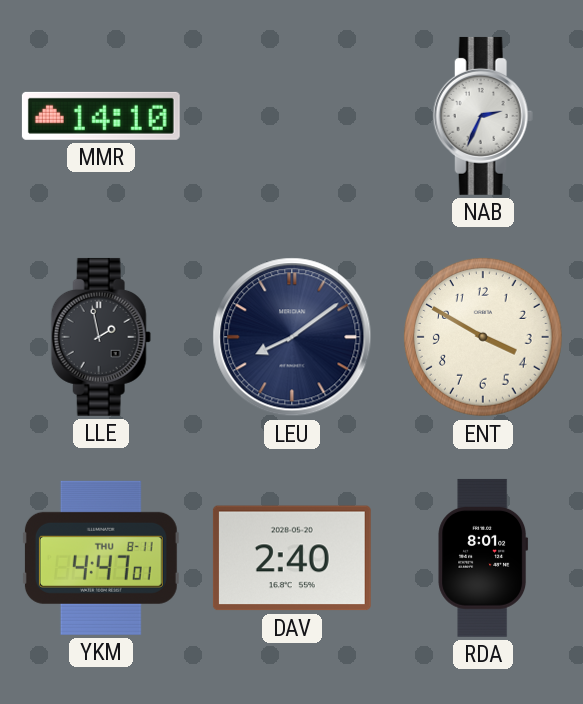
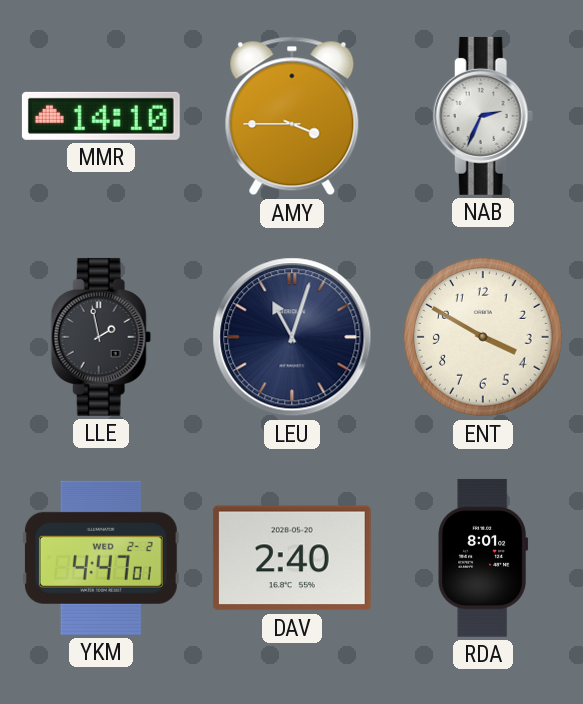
AMY: none -> 3:45
LEU: 8:09 -> 11:03
YKM date: THU 8-11 -> WED 2-2
